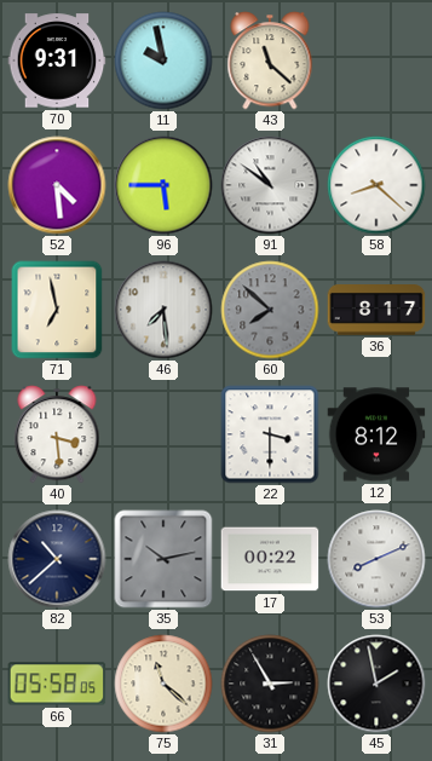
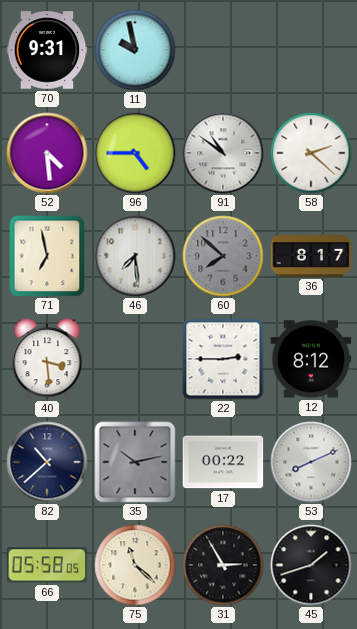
43: 11:22 -> none
96: 5:45 -> 4:45
58: 8:22 -> 2:22
22: 3:30 -> 2:45
45: 1:58 -> 1:42
